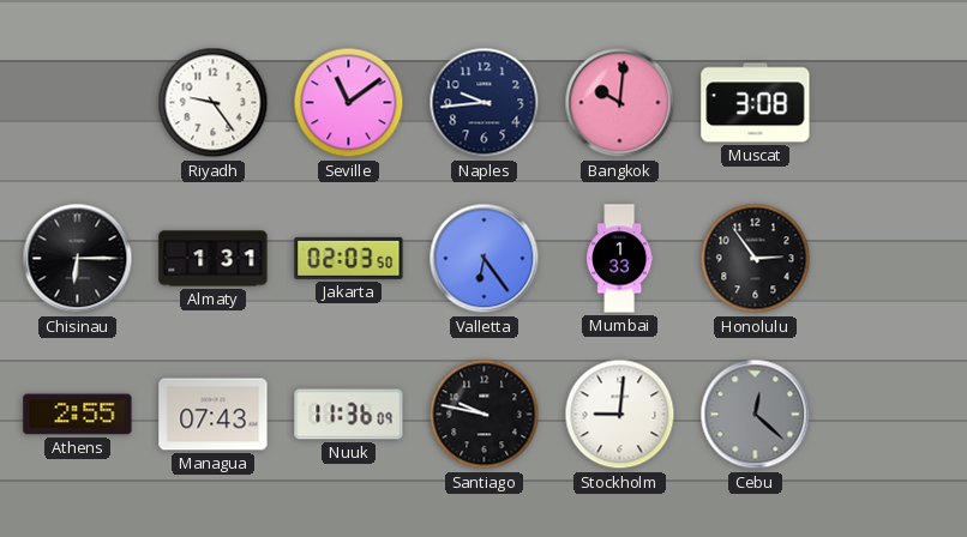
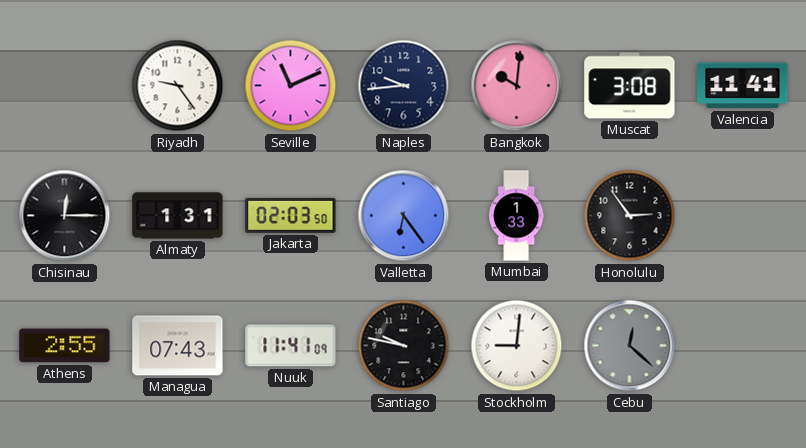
Seville: 11:09 -> 11:11
Valencia: none -> 11:41
Chisinau: 6:15 -> 12:15
Nuuk: 11:36 -> 11:41
